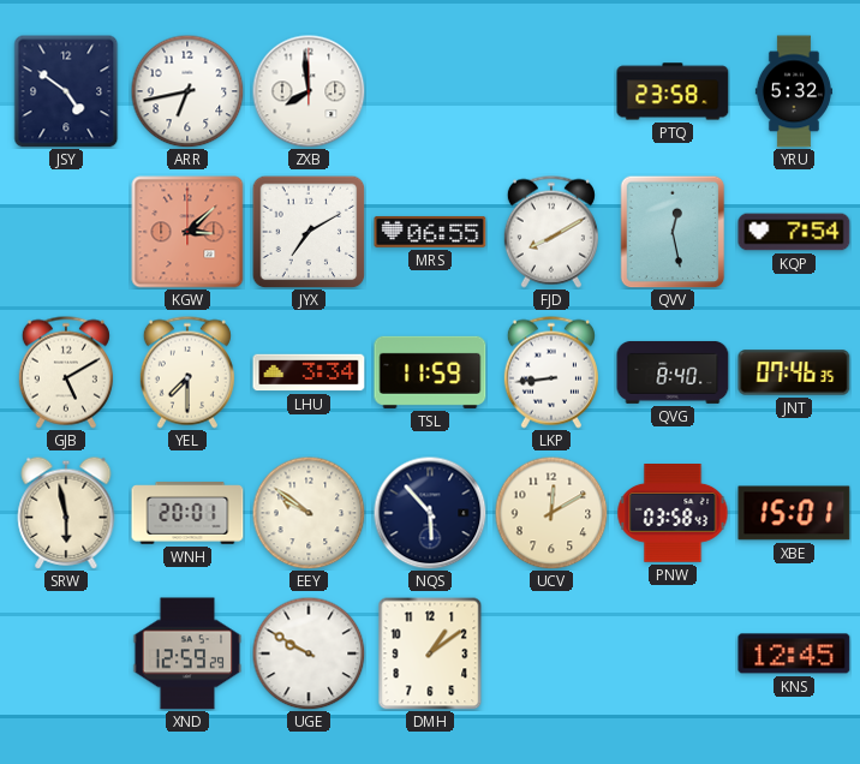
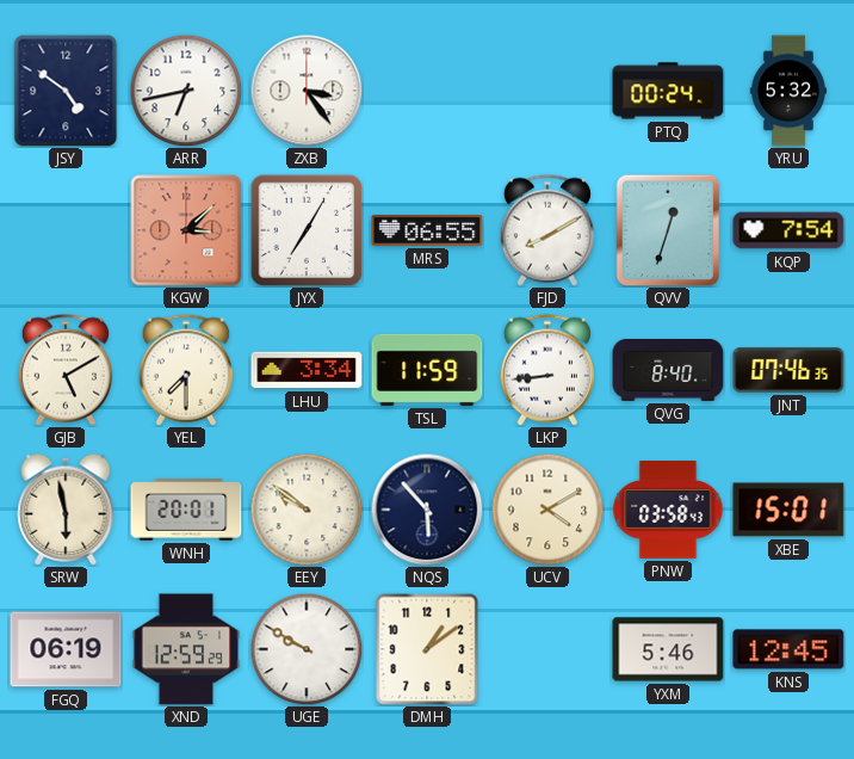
ZXB: 7:59 -> 3:24
PTQ: 23:58 -> 00:24
JYX: 7:10 -> 7:05
QVV: 12:28 -> 12:33
UCV: 12:10 -> 4:10
FGQ: none -> 06:19
YXM: none -> 5:46
